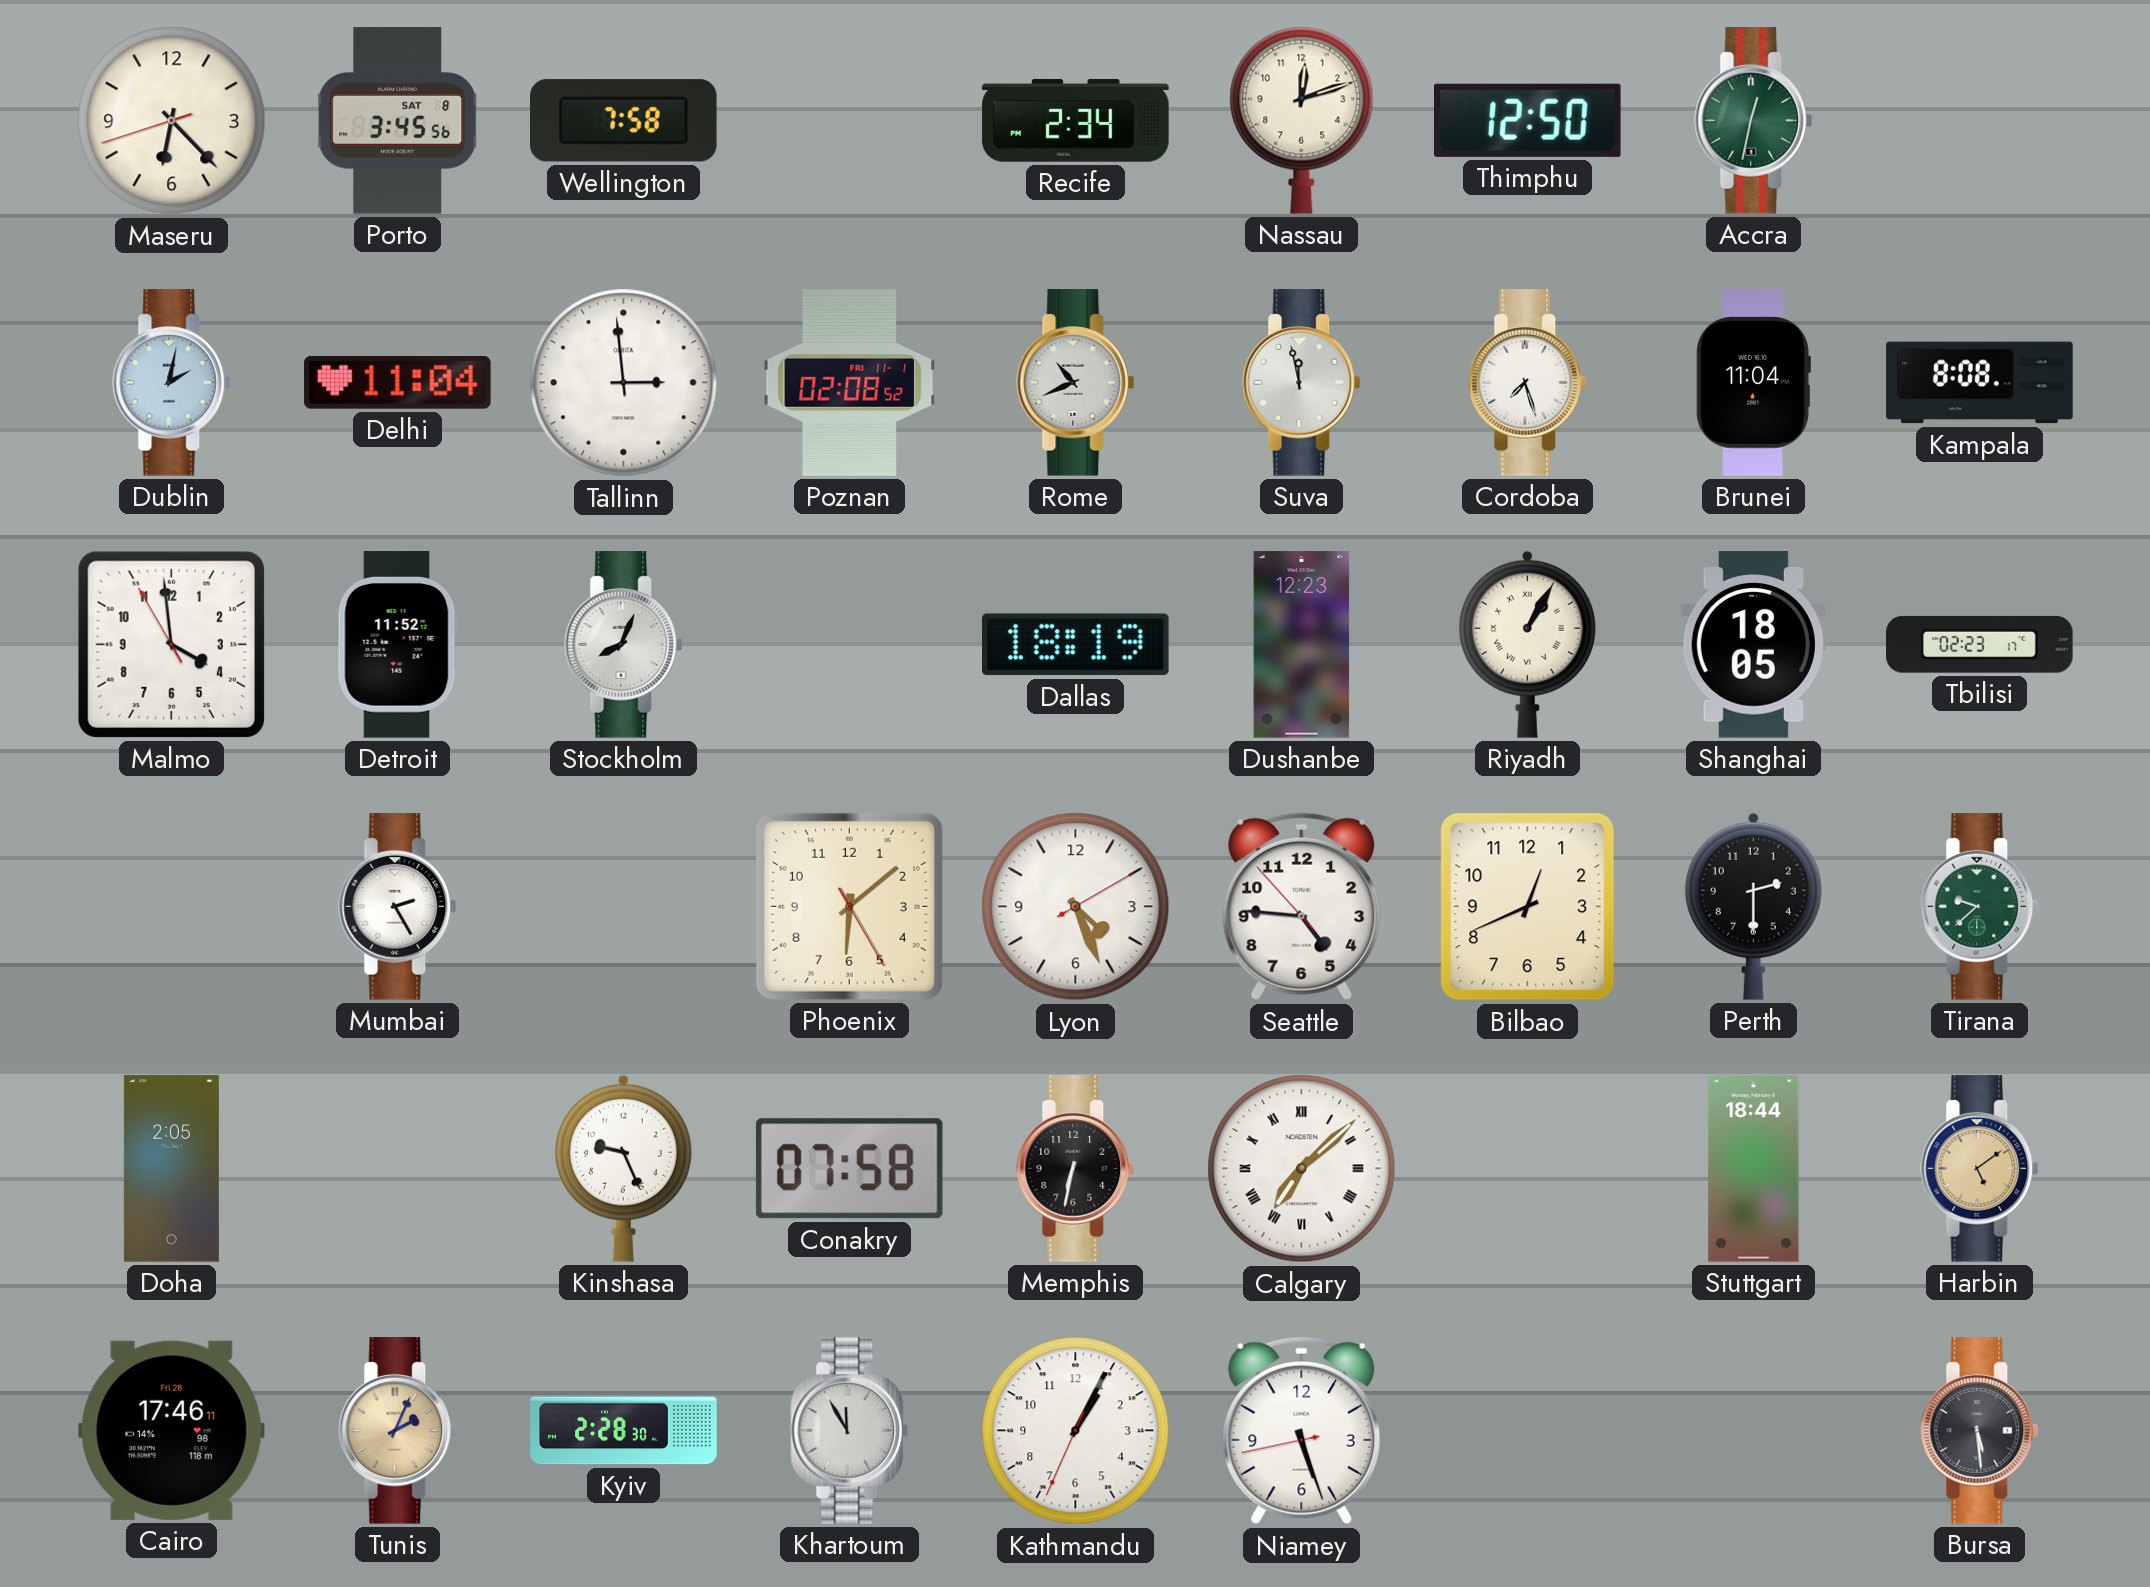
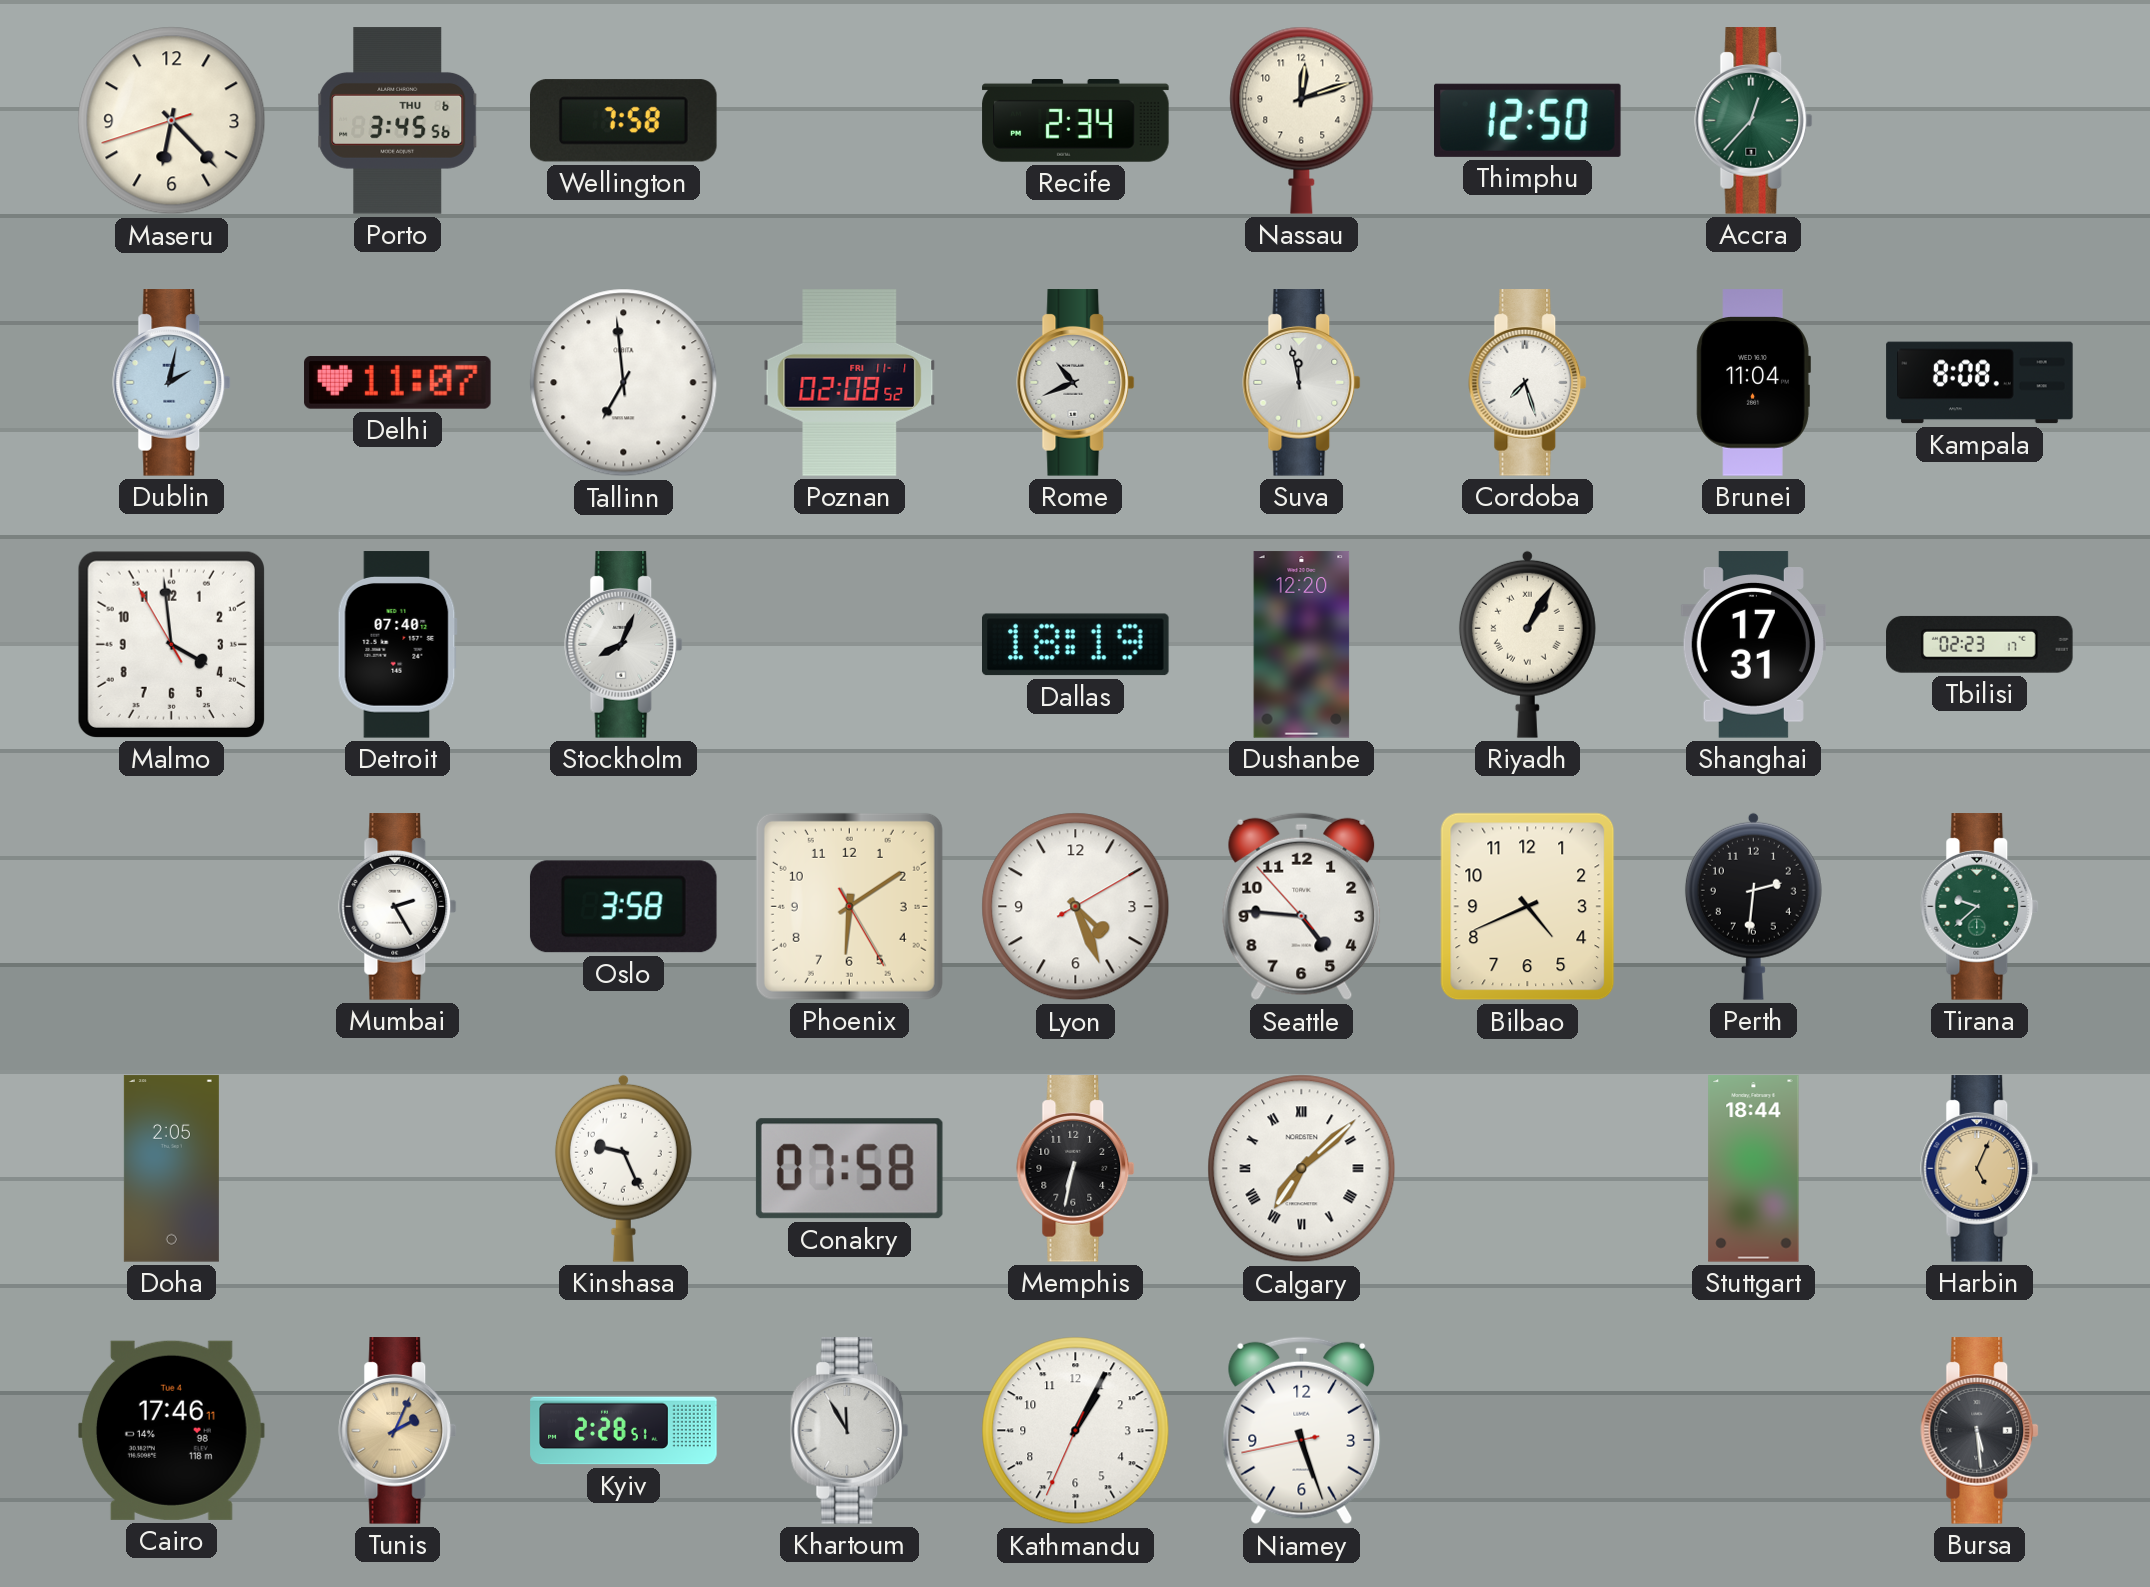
Porto date: SAT 8 -> THU 6
Accra: 12:32 -> 12:37
Delhi: 11:04 -> 11:07
Tallinn: 2:59 -> 6:59
Detroit: 11:52 -> 07:40
Dushanbe: 12:23 -> 12:20
Shanghai: 18:05 -> 17:31
Oslo: none -> 3:58
Phoenix: 6:08 -> 6:09
Bilbao: 12:41 -> 4:41
Perth: 2:30 -> 2:31
Harbin: 5:09 -> 5:04
Cairo date: Fri 28 -> Tue 4
Kyiv: 2:28:30 -> 2:28:51
